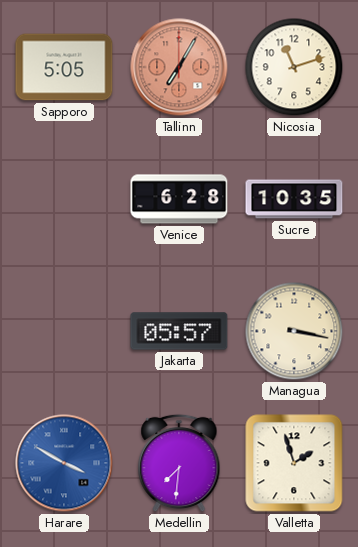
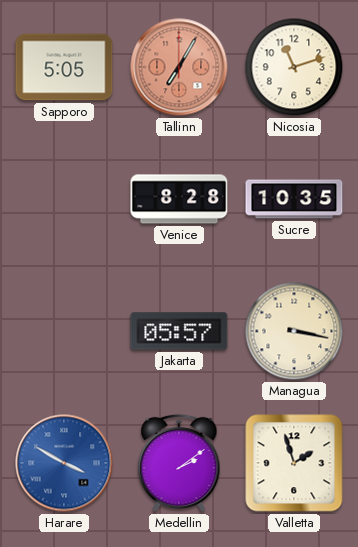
Venice: 6:28 -> 8:28
Medellin: 7:31 -> 2:09
